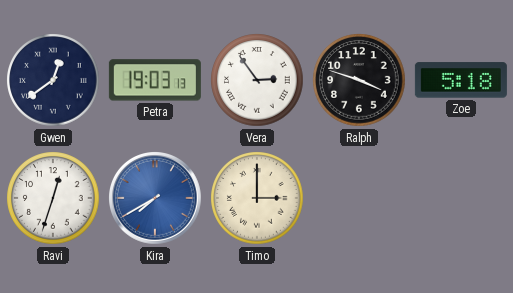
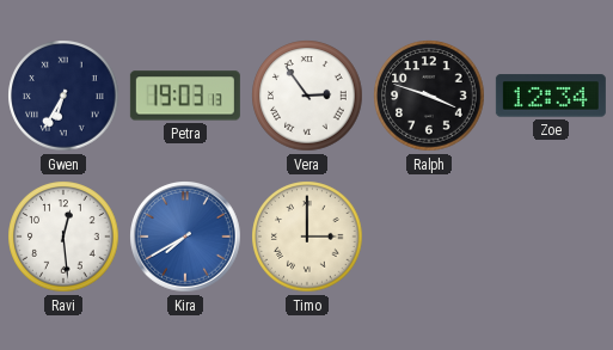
Gwen: 12:39 -> 6:35
Zoe: 5:18 -> 12:34
Ravi: 12:33 -> 12:29
